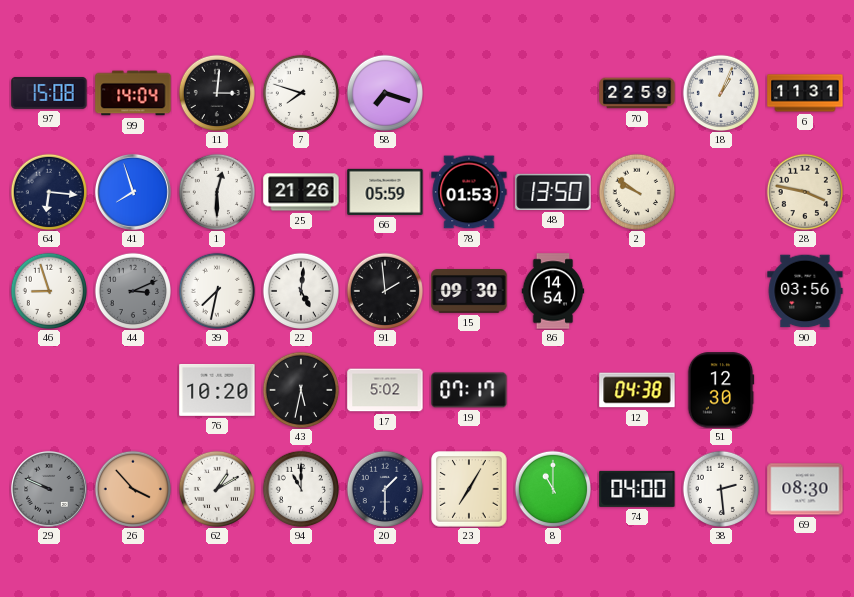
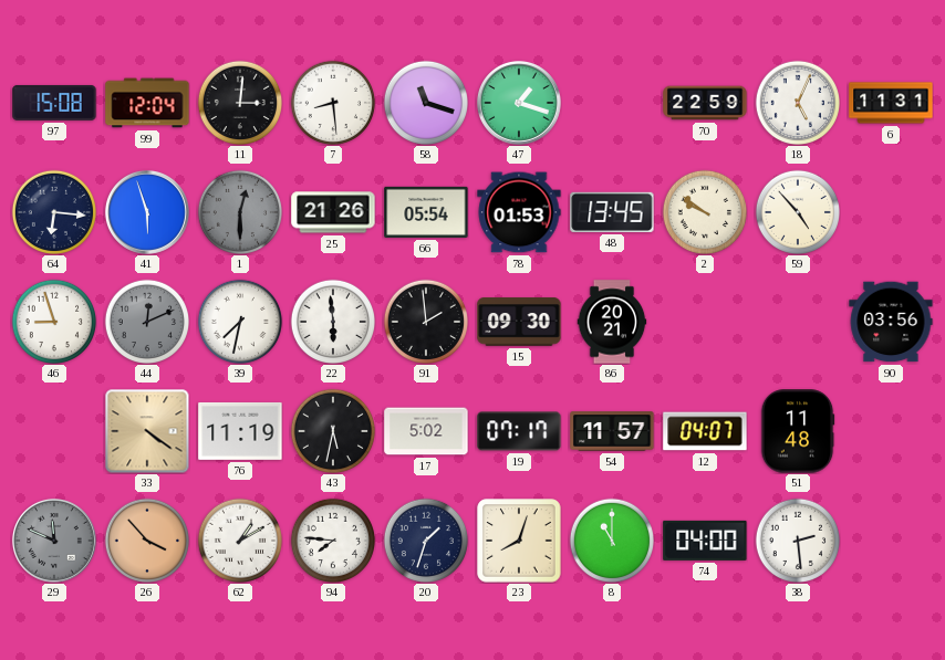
99: 14:04 -> 12:04
7: 7:48 -> 8:29
58: 7:18 -> 11:18
47: none -> 1:18
18: 1:04 -> 5:04
41: 7:57 -> 5:57
1 dial: white -> grey
66: 05:59 -> 05:54
48: 13:50 -> 13:45
59: none -> 4:53
28: 3:47 -> none
44: 3:11 -> 12:11
22: 5:01 -> 5:59
86: 14:54 -> 20:21
33: none -> 4:21
76: 10:20 -> 11:19
54: none -> 11:57
12: 04:38 -> 04:07
51: 12:30 -> 11:48
29: 9:49 -> 11:49
94: 11:00 -> 7:46
20: 1:30 -> 1:33
23: 7:05 -> 8:03
69: 08:30 -> none
